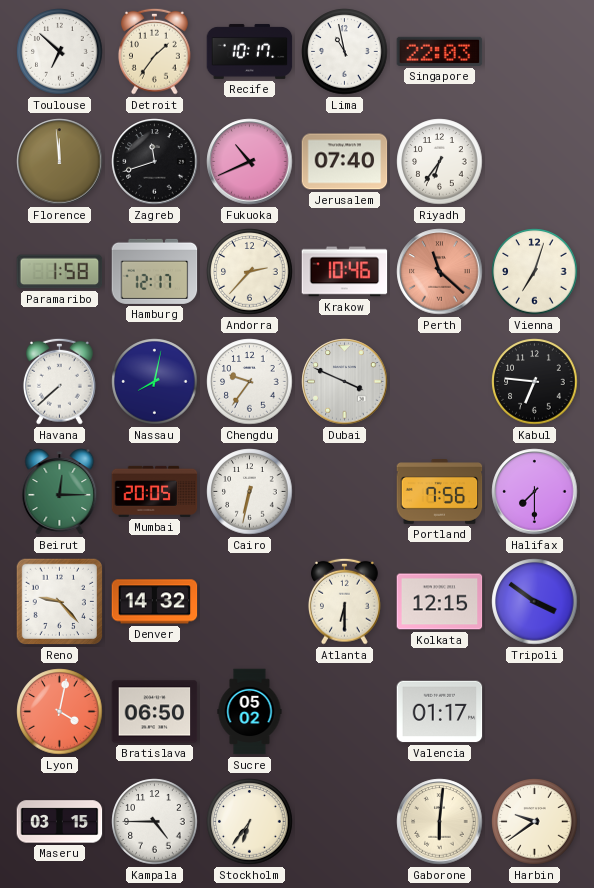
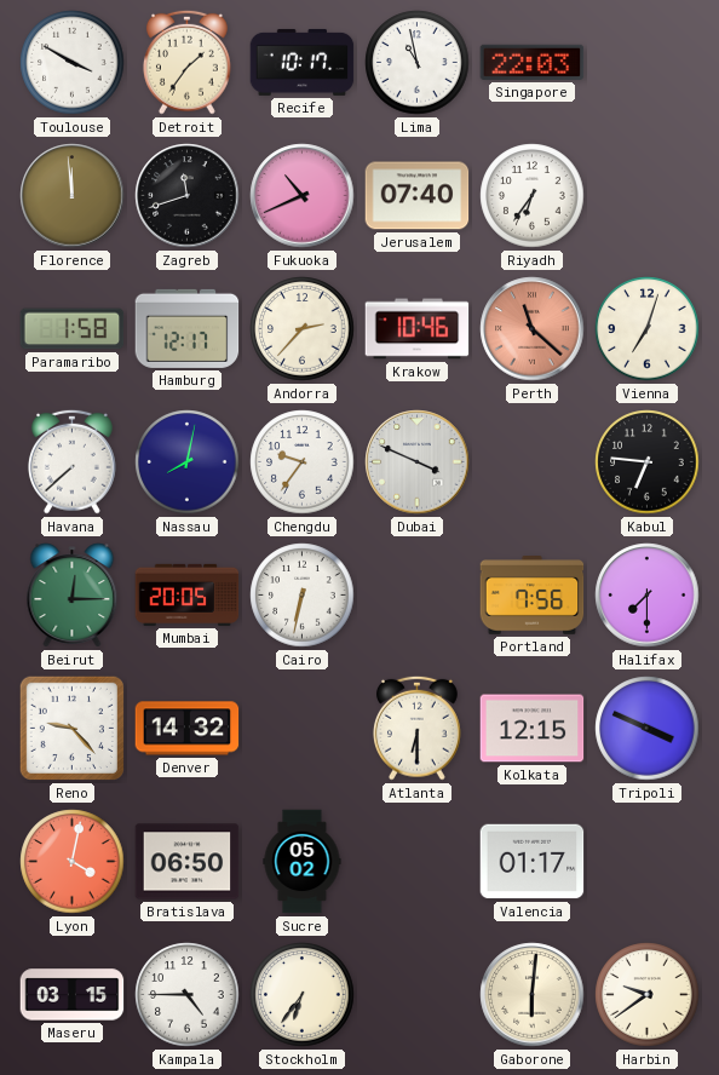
Toulouse: 6:52 -> 3:50
Tripoli: 3:51 -> 3:49
